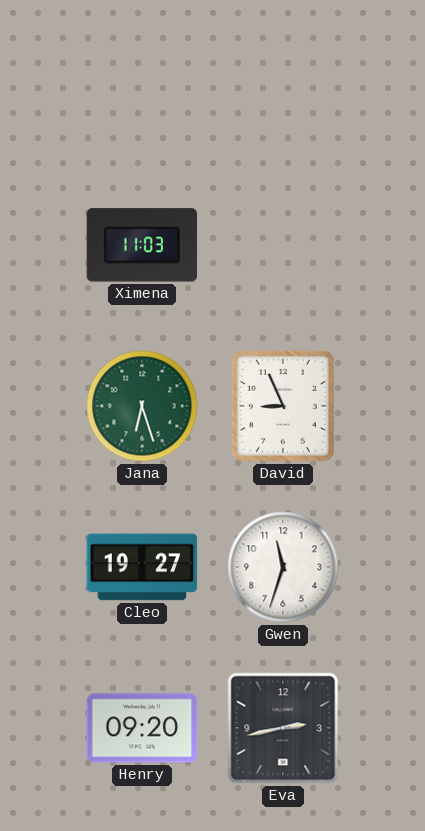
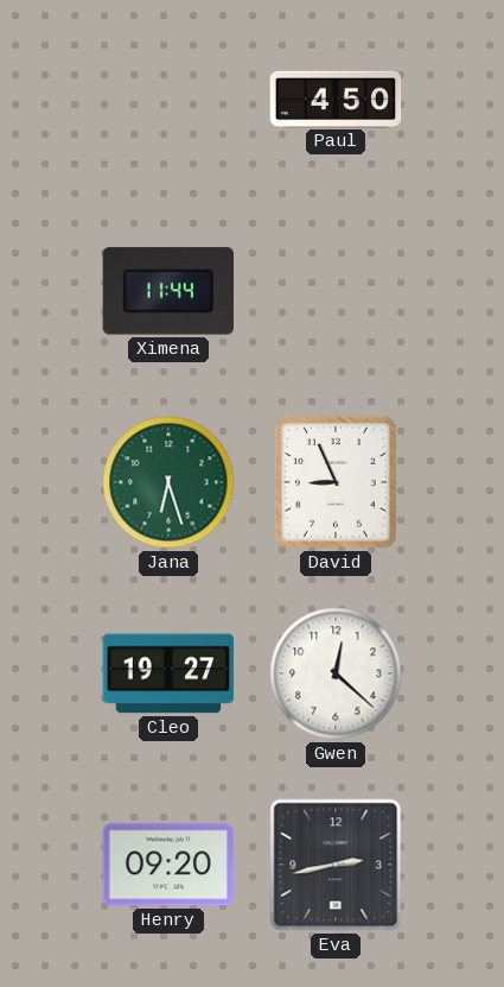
Paul: none -> 4:50
Ximena: 11:03 -> 11:44
Gwen: 11:33 -> 12:22
